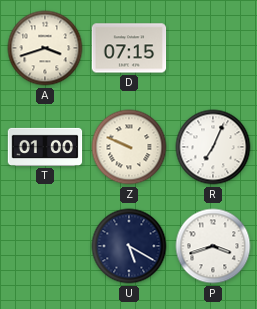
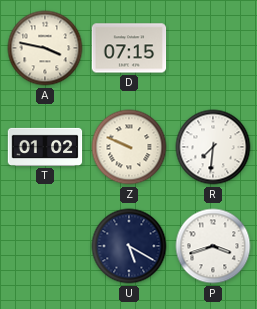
A: 3:42 -> 3:47
T: 01:00 -> 01:02
R: 7:04 -> 7:31
